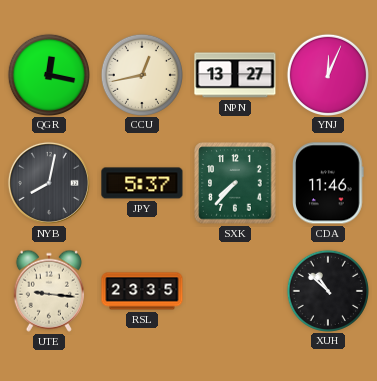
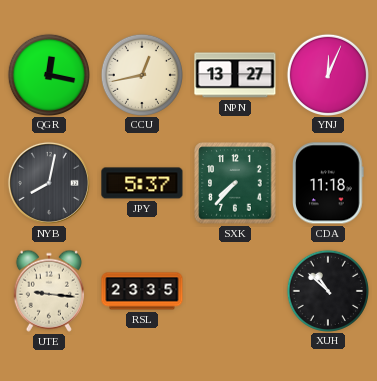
CDA: 11:46 -> 11:18
